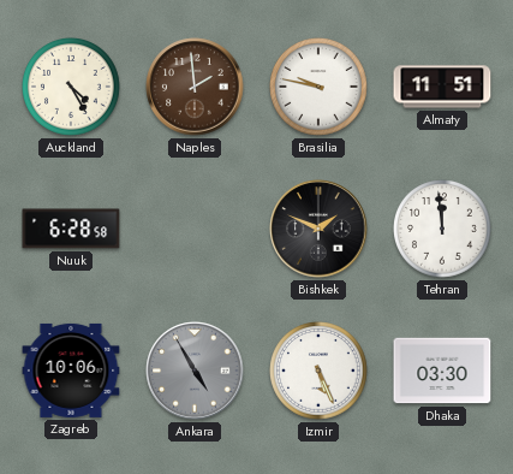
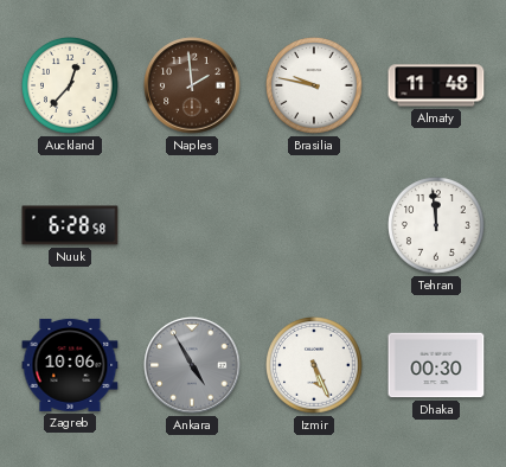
Auckland: 4:25 -> 12:37
Almaty: 11:51 -> 11:48
Bishkek: 1:49 -> none
Dhaka: 03:30 -> 00:30
